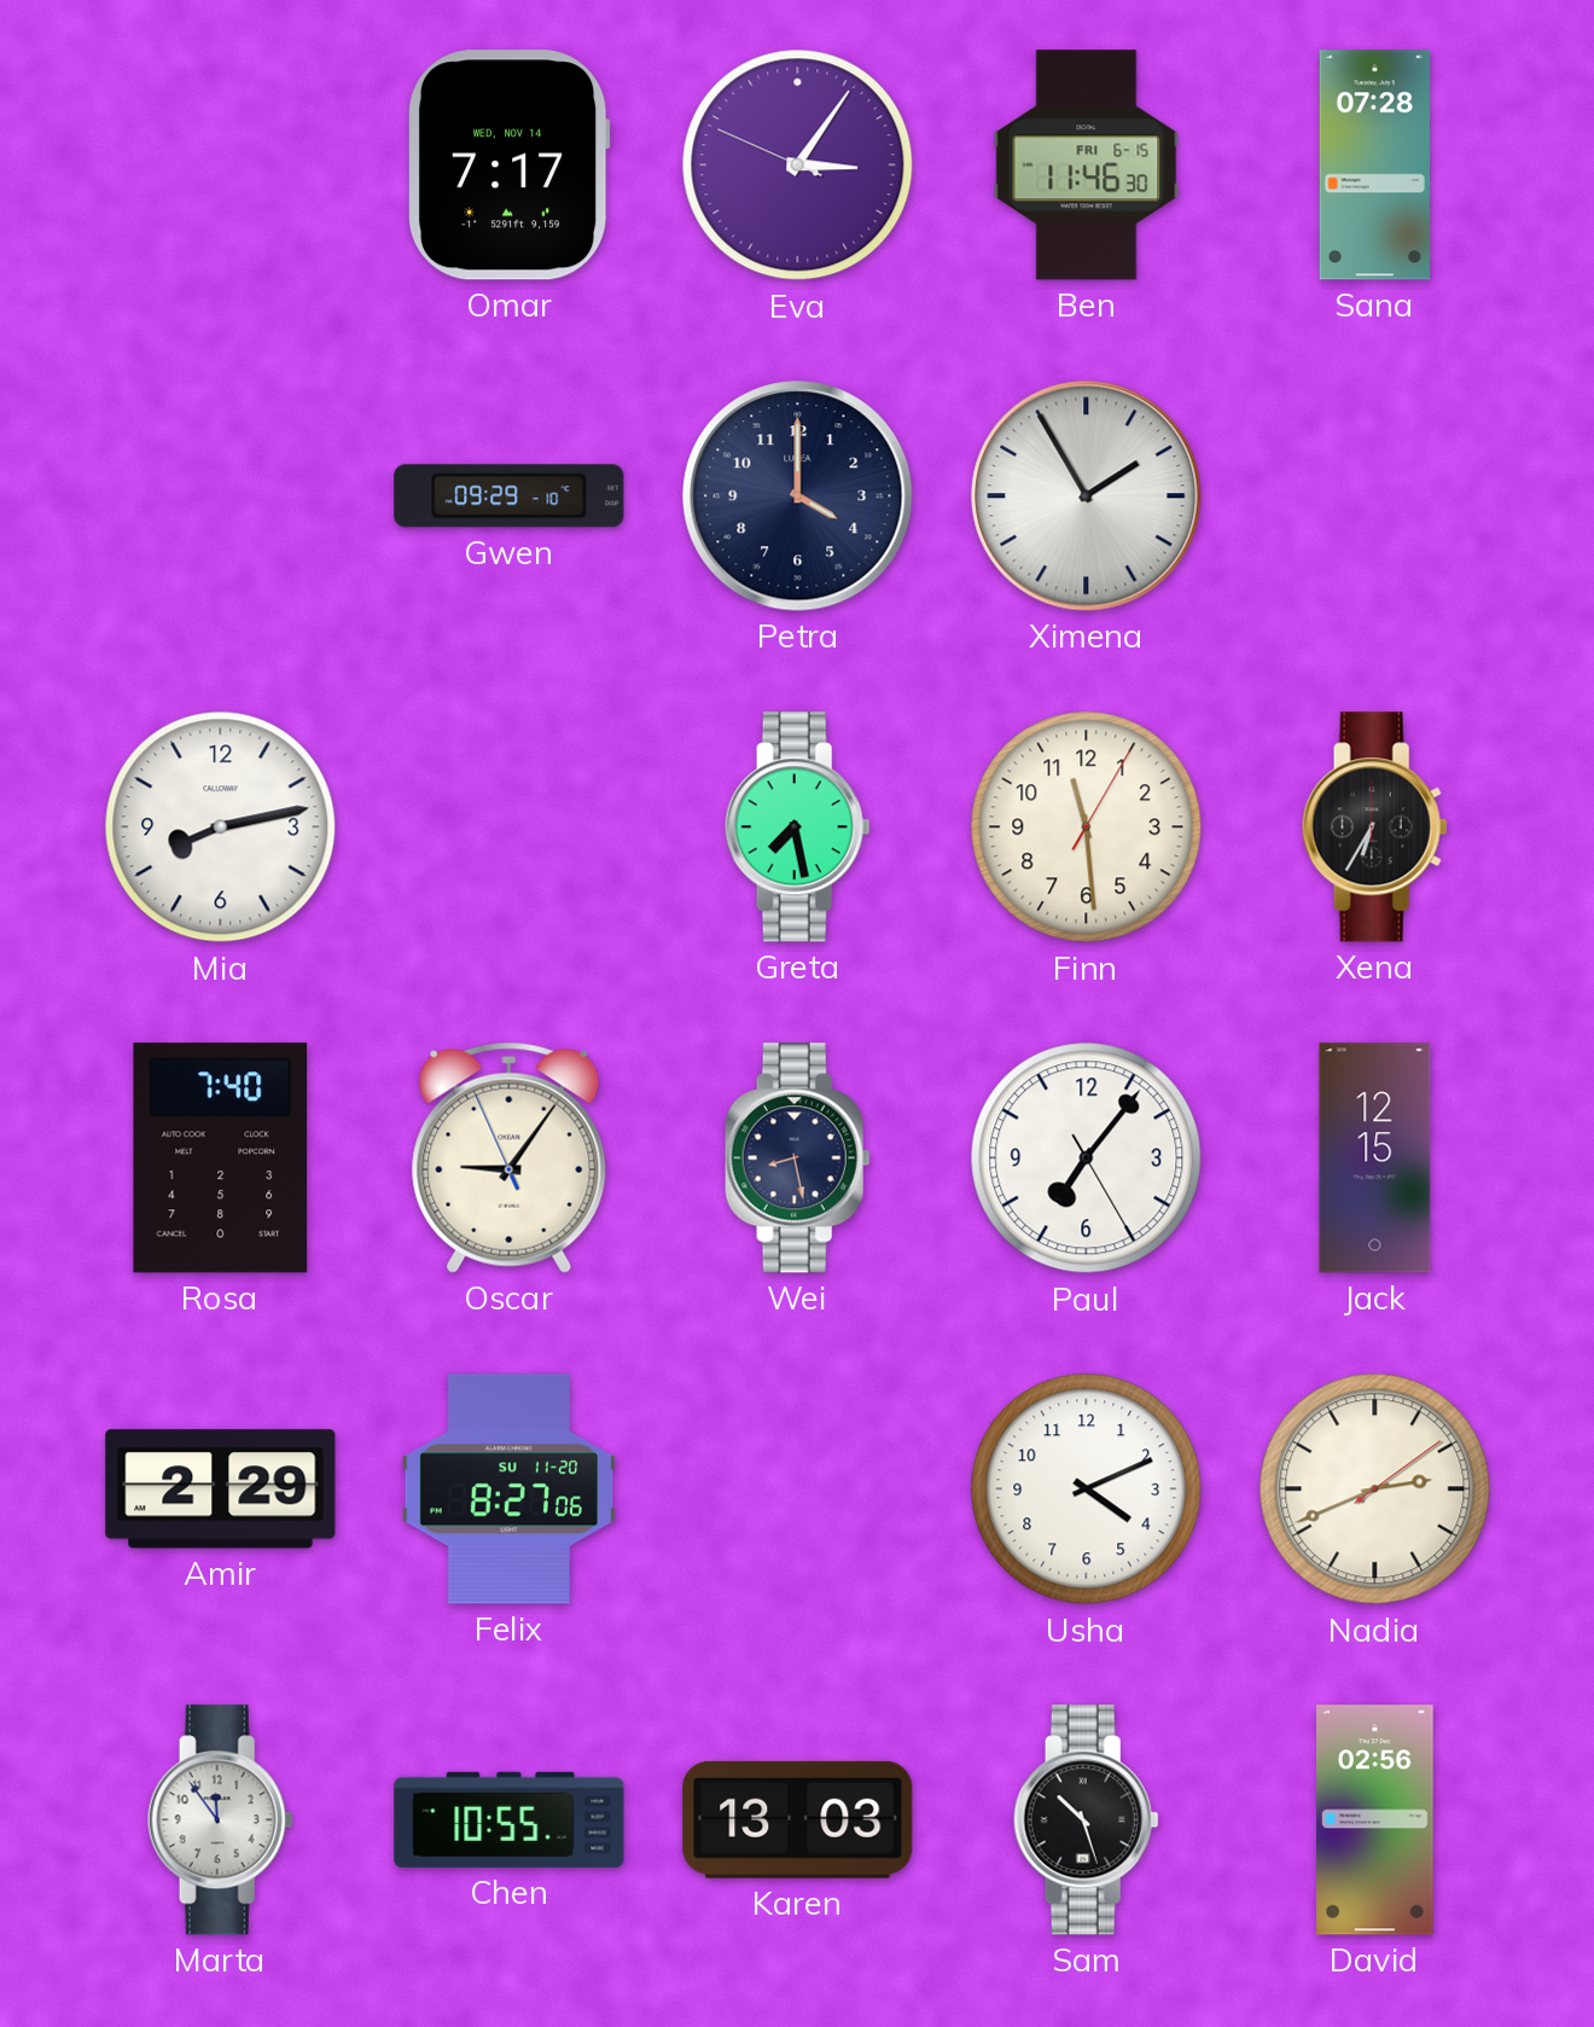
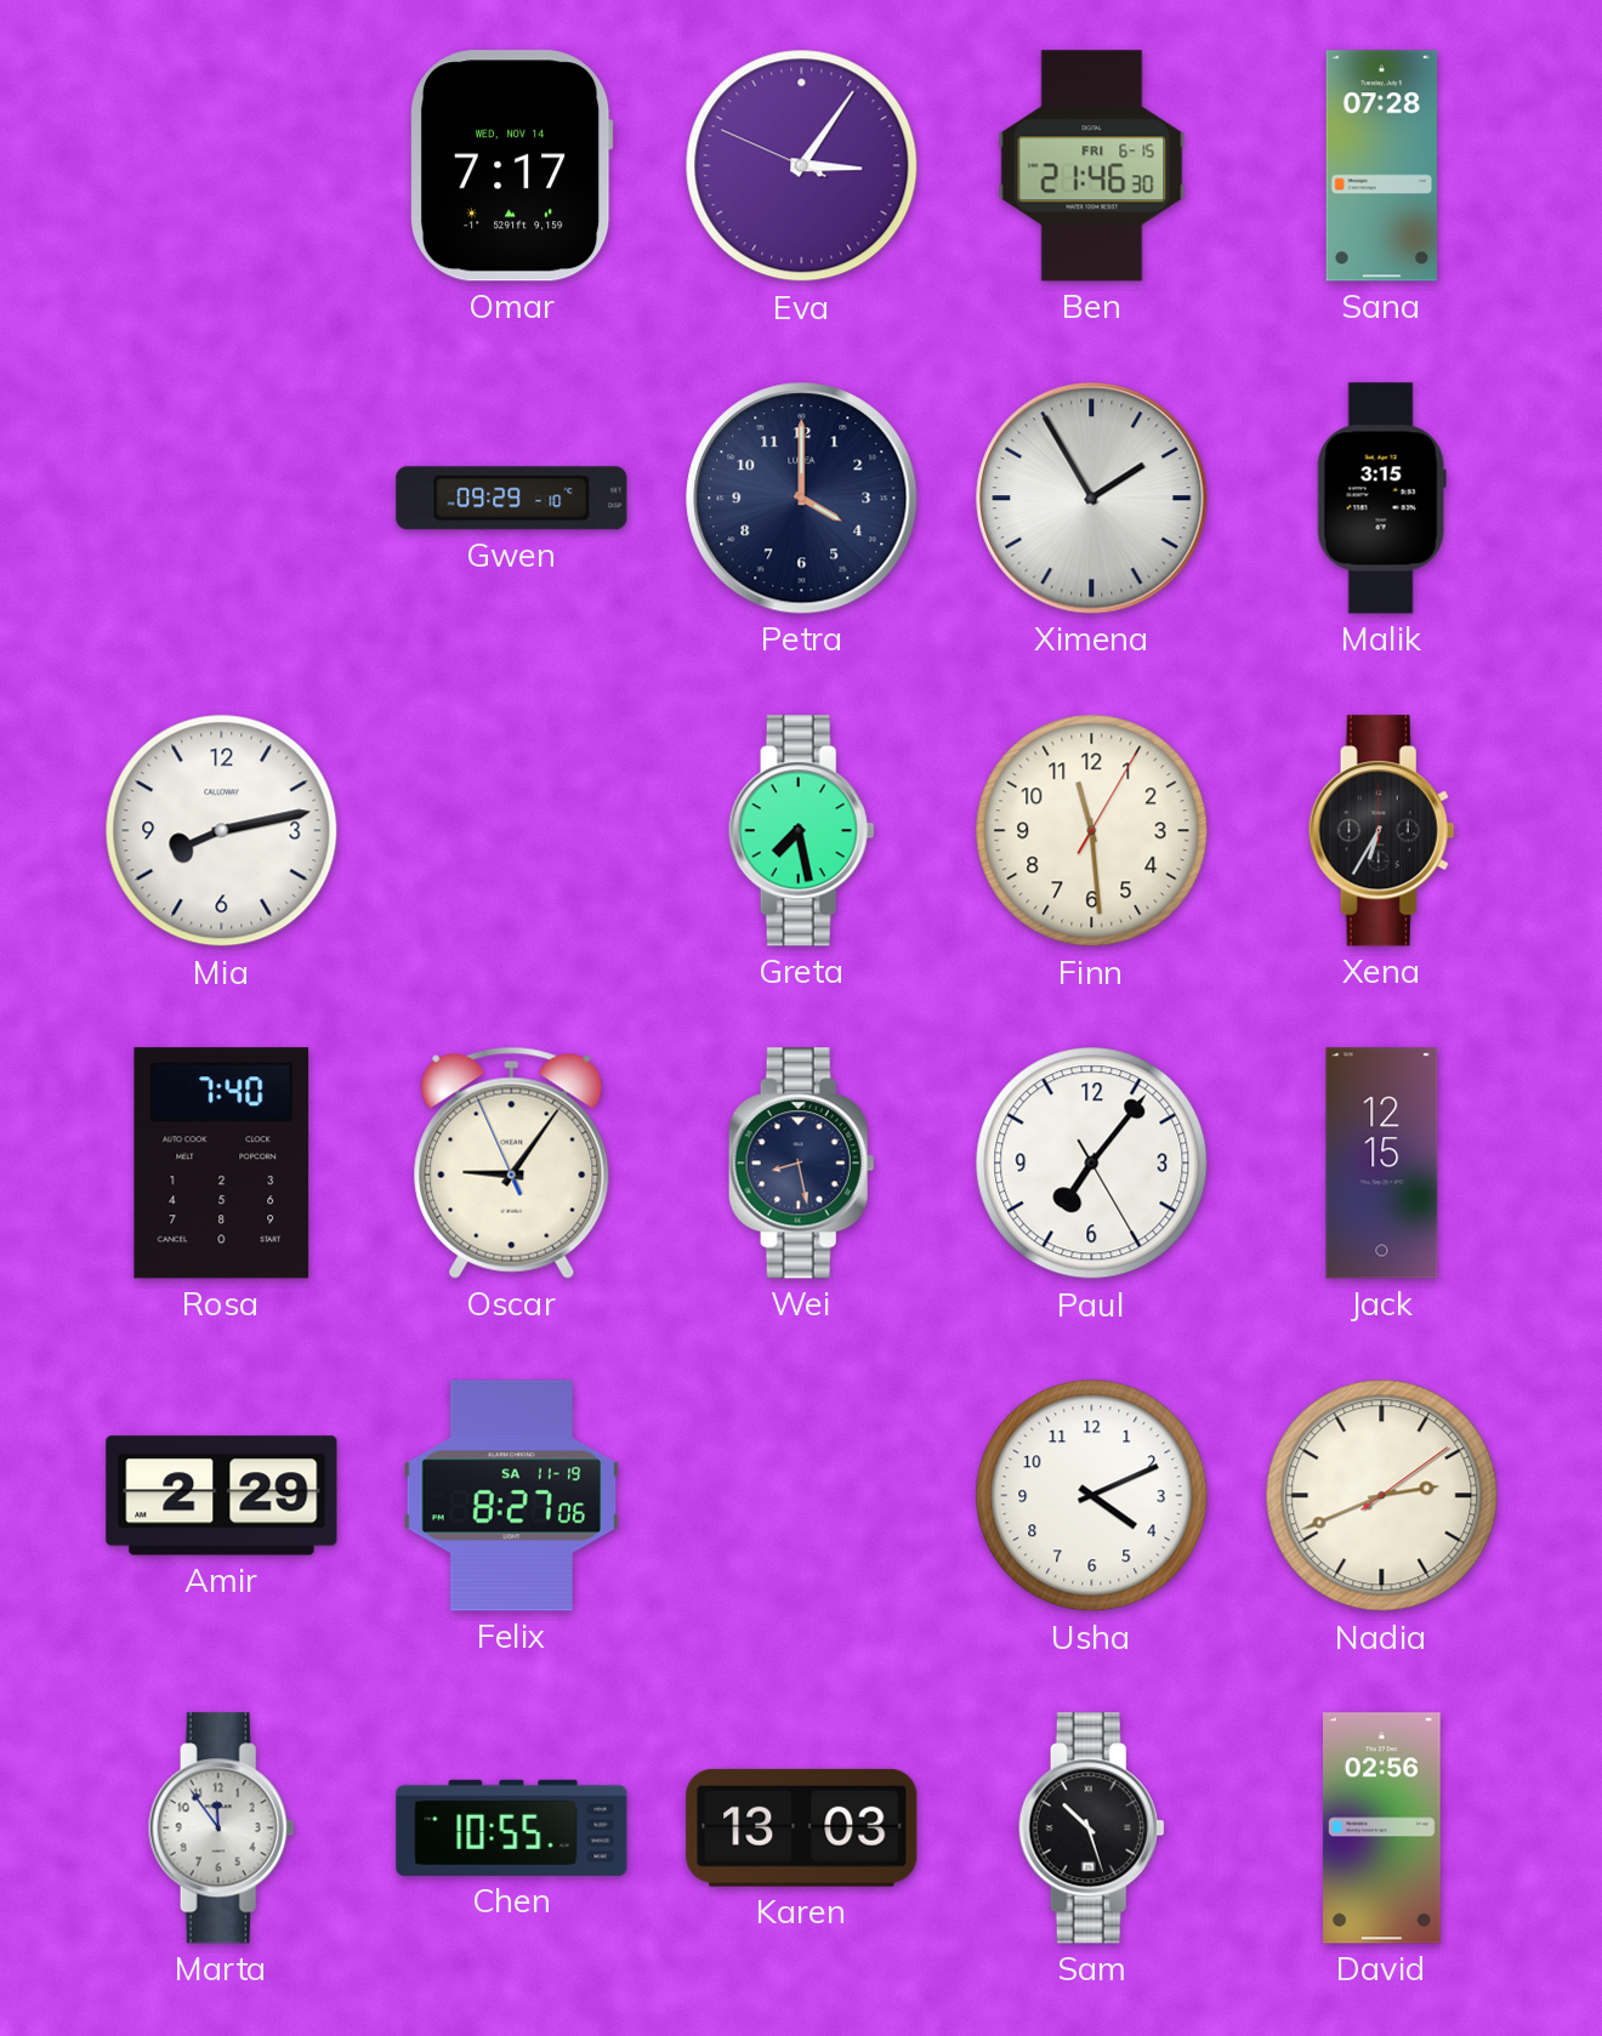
Ben: 11:46 -> 21:46
Malik: none -> 3:15
Felix date: SU 11-20 -> SA 11-19
